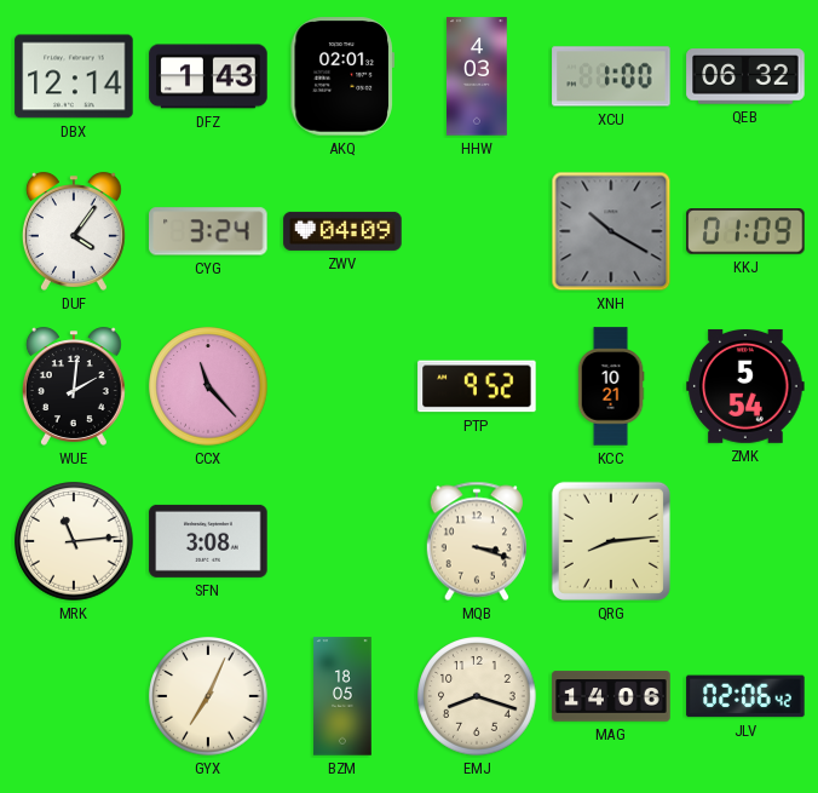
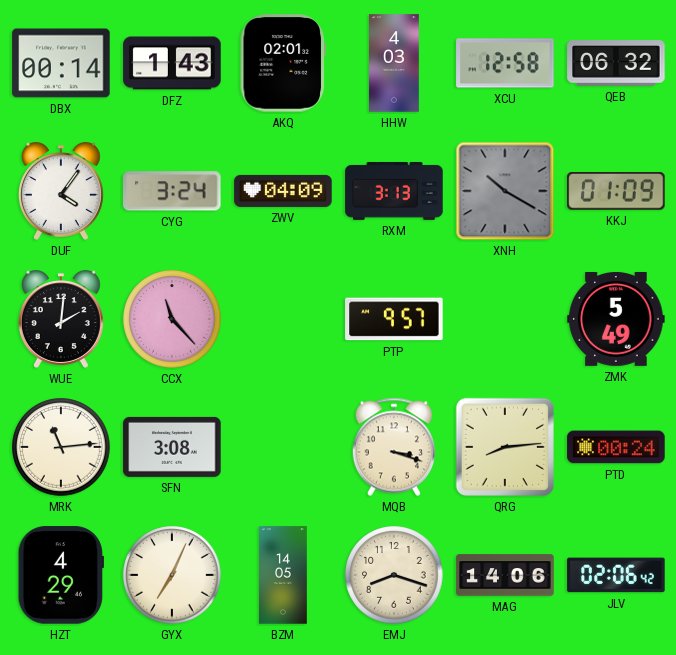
DBX: 12:14 -> 00:14
XCU: 1:00 -> 12:58
RXM: none -> 3:13
PTP: 9:52 -> 9:57
KCC: 10:21 -> none
ZMK: 5:54 -> 5:49
PTD: none -> 00:24
HZT: none -> 4:29
BZM: 18:05 -> 14:05
